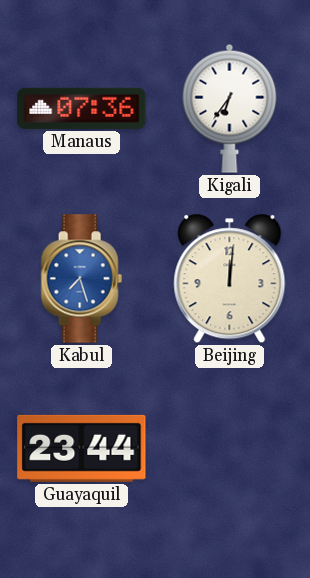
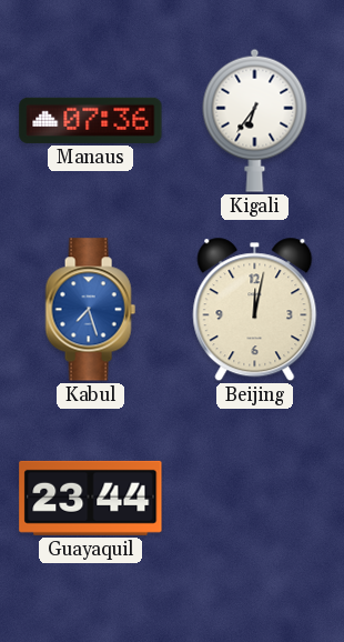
Beijing: 12:01 -> 12:02
